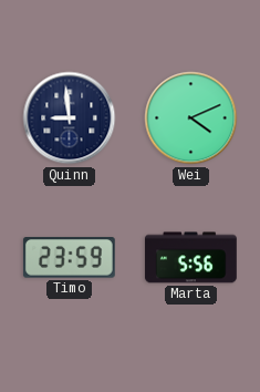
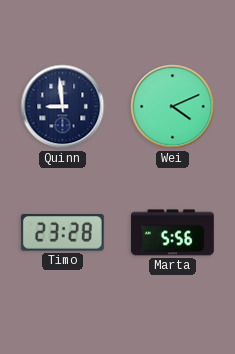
Timo: 23:59 -> 23:28
